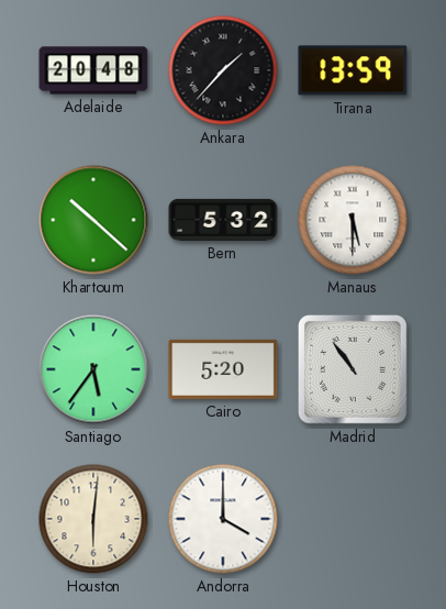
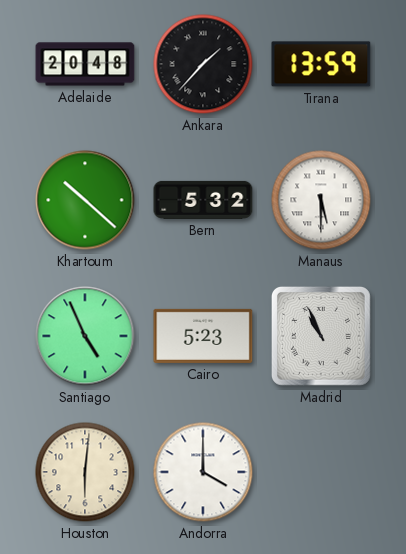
Santiago: 5:36 -> 4:56
Cairo: 5:20 -> 5:23
Madrid: 10:54 -> 10:56
